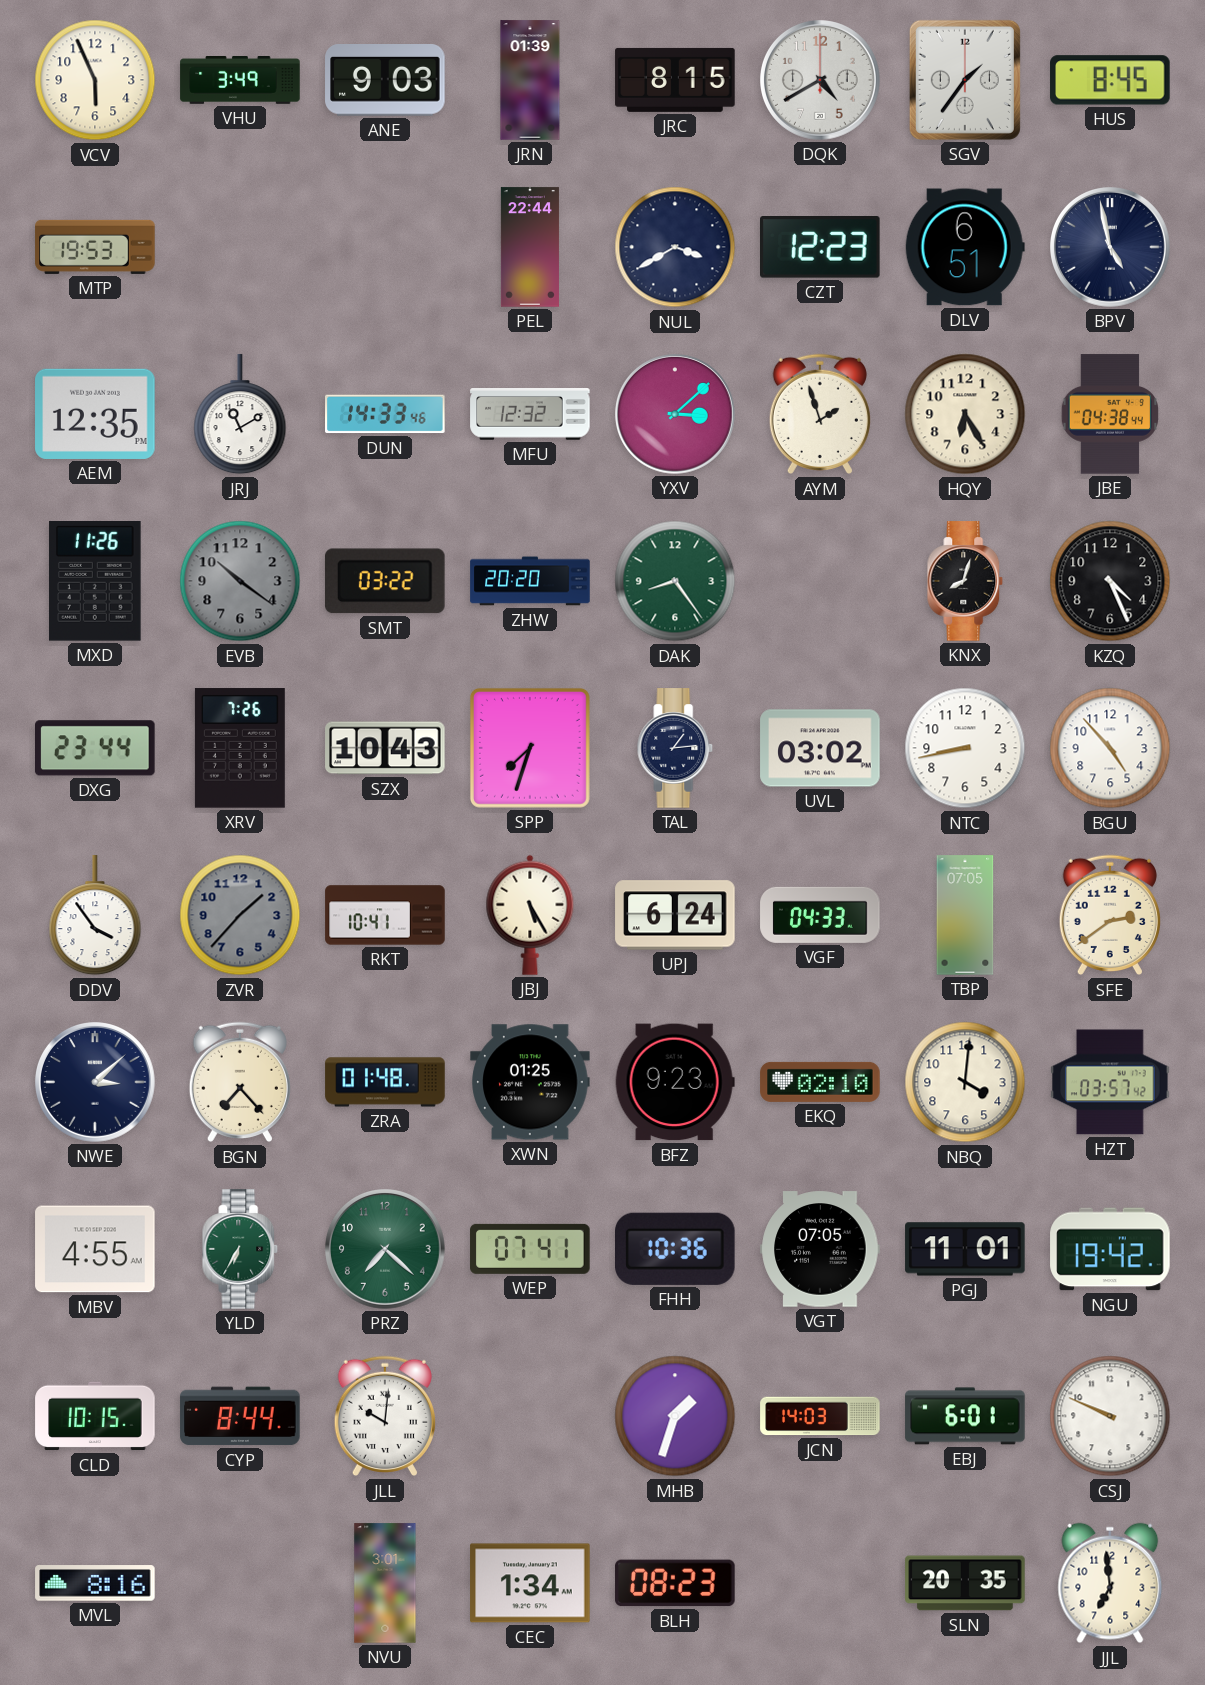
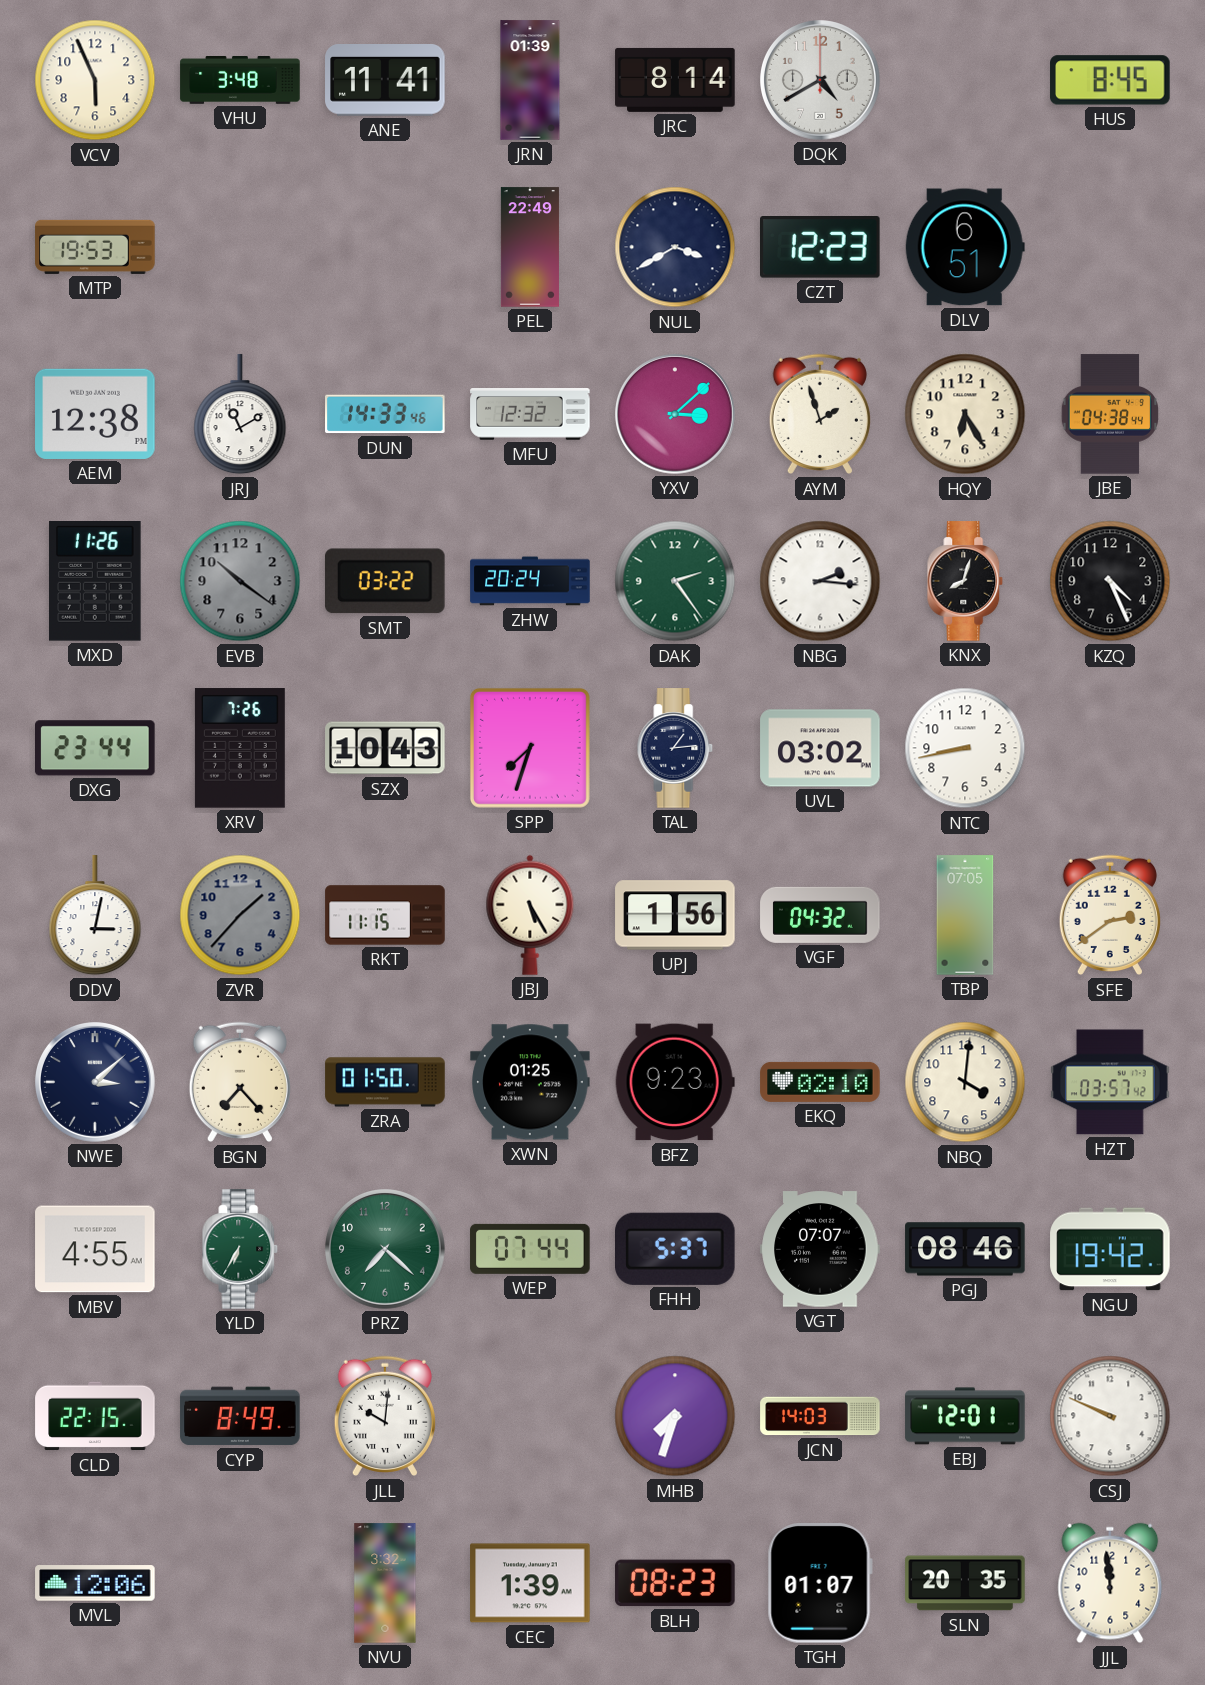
VHU: 3:49 -> 3:48
ANE: 9:03 -> 11:41
JRC: 8:15 -> 8:14
SGV: 1:36 -> none
PEL: 22:44 -> 22:49
BPV: 4:58 -> none
AEM: 12:35 -> 12:38
ZHW: 20:20 -> 20:24
DAK: 8:24 -> 2:24
NBG: none -> 2:16
BGU: 4:53 -> none
DDV: 3:54 -> 3:02
RKT: 10:41 -> 11:15
UPJ: 6:24 -> 1:56
VGF: 04:33 -> 04:32
ZRA: 01:48 -> 01:50
WEP: 07:41 -> 07:44
FHH: 10:36 -> 5:37
VGT: 07:05 -> 07:07
PGJ: 11:01 -> 08:46
CLD: 10:15 -> 22:15
CYP: 8:44 -> 8:49
MHB: 1:33 -> 7:33
EBJ: 6:01 -> 12:01
MVL: 8:16 -> 12:06
NVU: 3:01 -> 3:32
CEC: 1:34 -> 1:39
TGH: none -> 01:07
JJL: 6:59 -> 11:59
